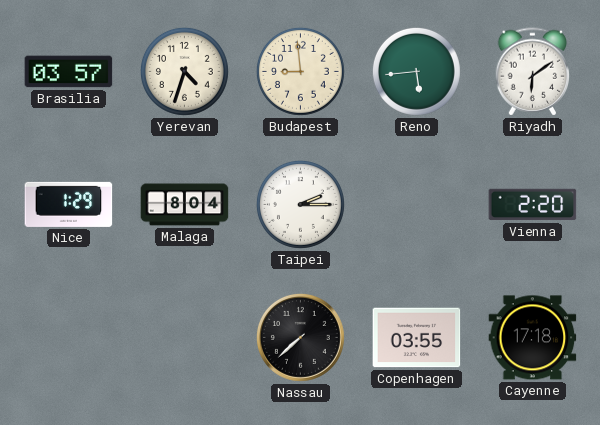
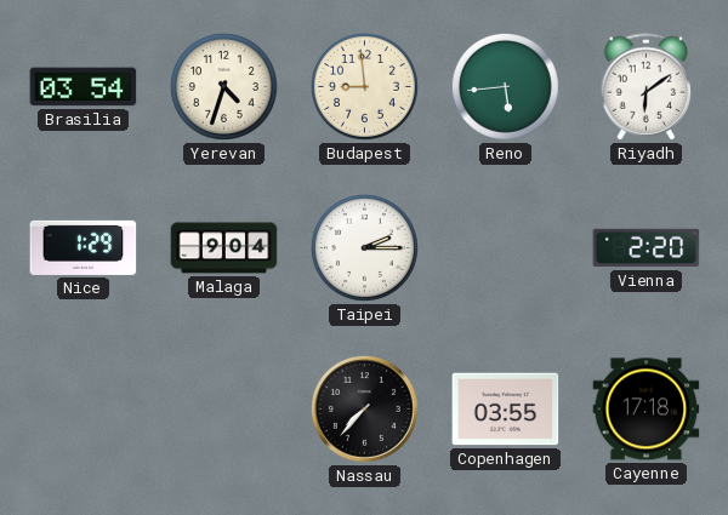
Brasilia: 03:57 -> 03:54
Malaga: 8:04 -> 9:04
Nassau: 7:38 -> 7:37
